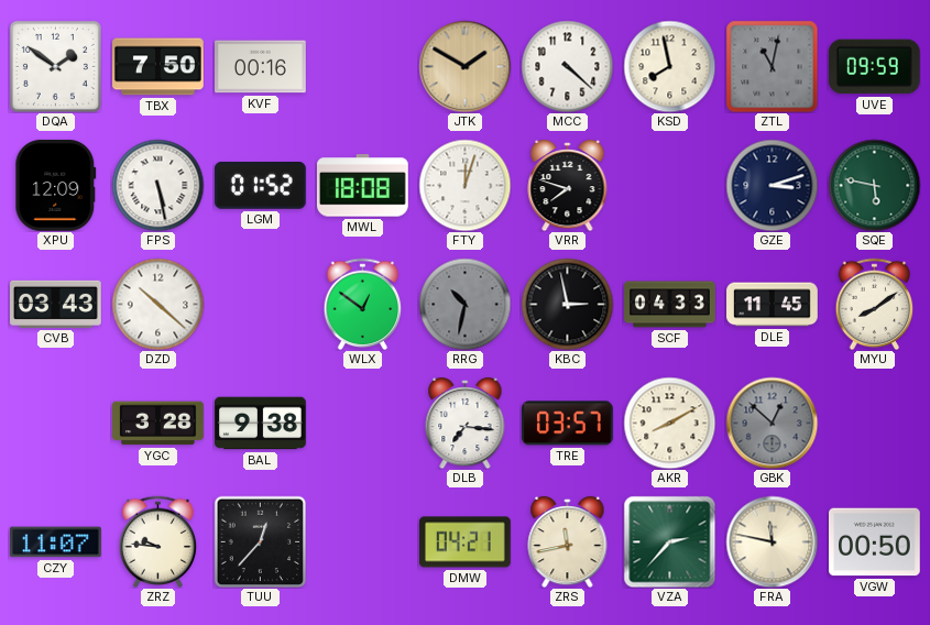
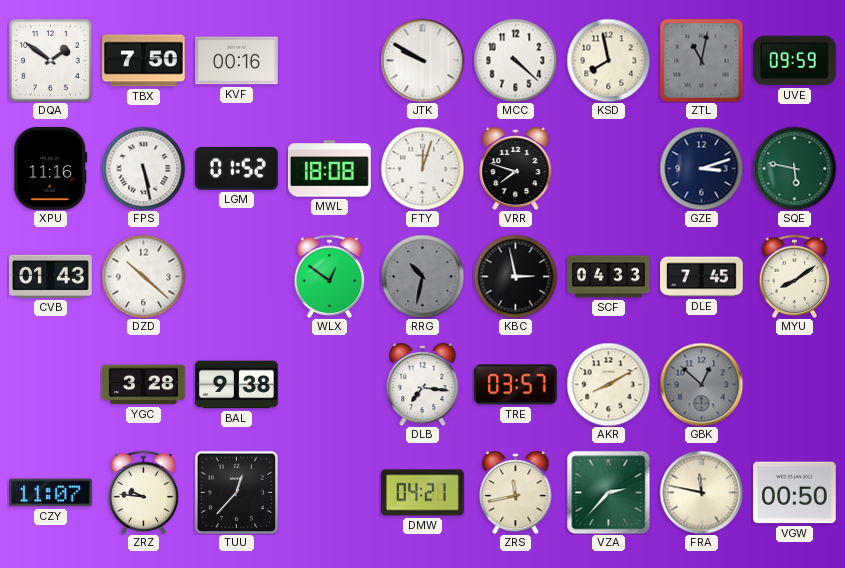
JTK: 1:50 -> 9:50
JTK dial: champagne -> white
XPU: 12:09 -> 11:16
CVB: 03:43 -> 01:43
DLE: 11:45 -> 7:45
